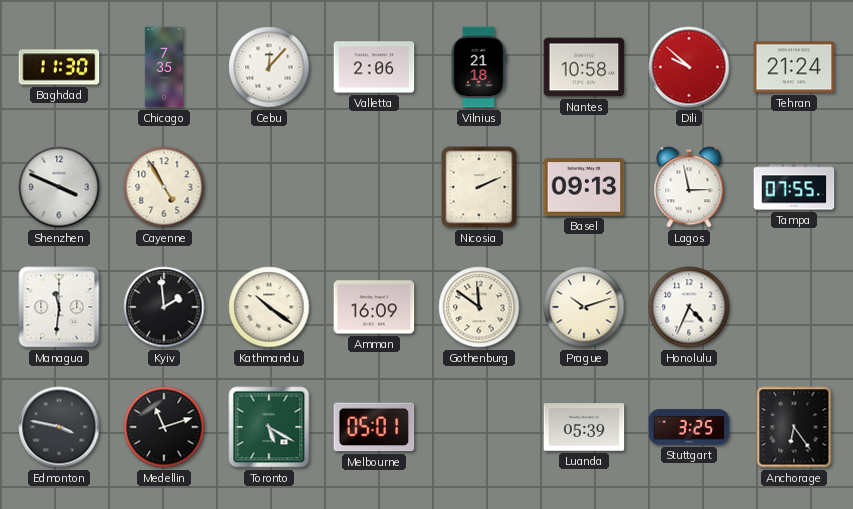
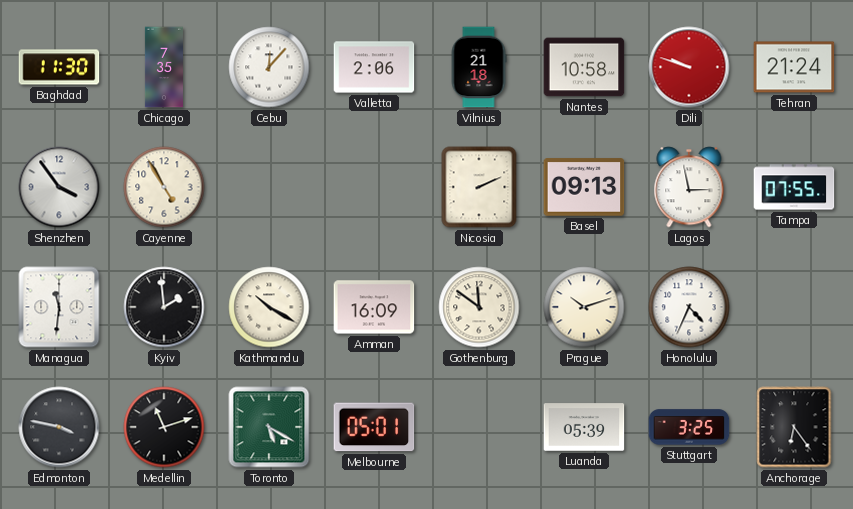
Dili: 9:52 -> 9:48
Shenzhen: 3:49 -> 3:54
Kathmandu: 10:21 -> 10:20
